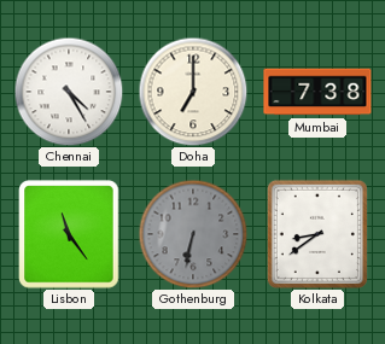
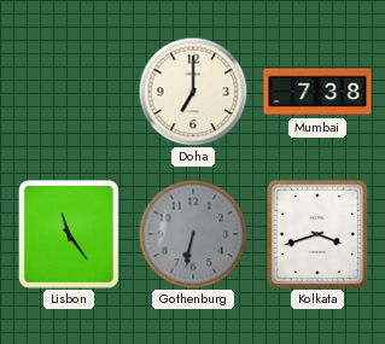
Chennai: 4:25 -> none
Kolkata: 8:39 -> 3:42
